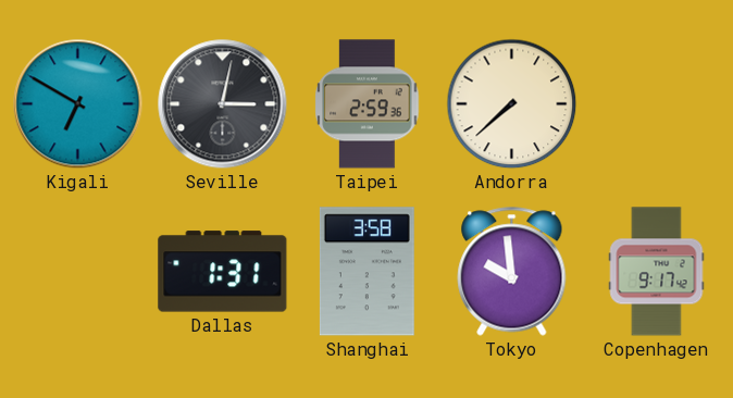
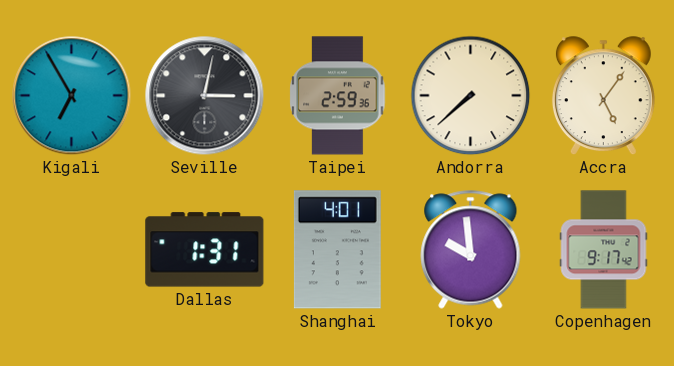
Kigali: 6:50 -> 6:55
Accra: none -> 5:06
Shanghai: 3:58 -> 4:01
